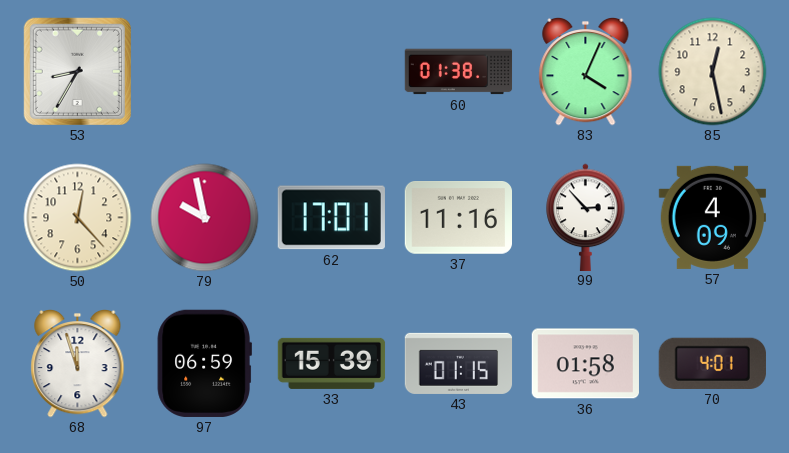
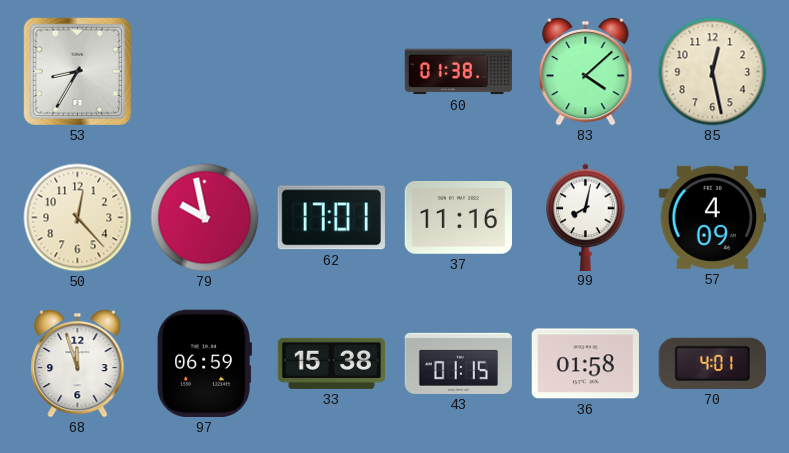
83: 4:04 -> 4:08
99: 2:53 -> 8:02
33: 15:39 -> 15:38
